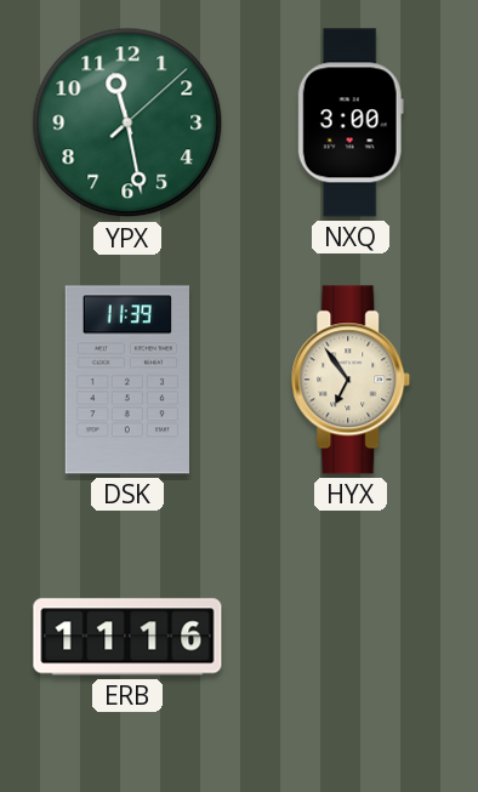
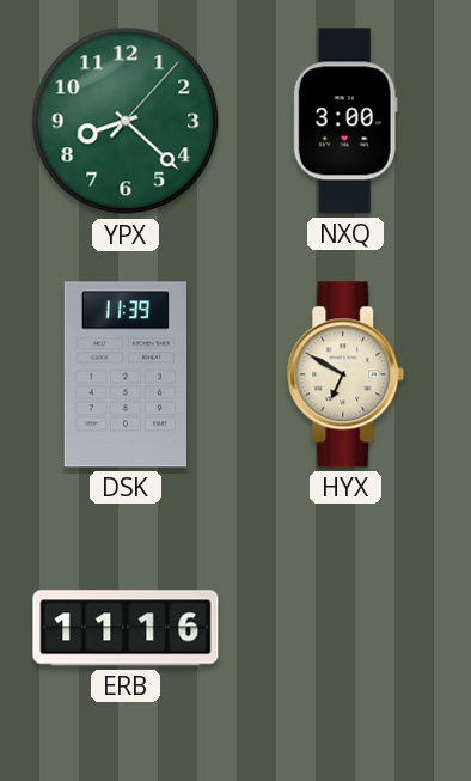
YPX: 11:28 -> 8:22
HYX: 6:54 -> 6:50
